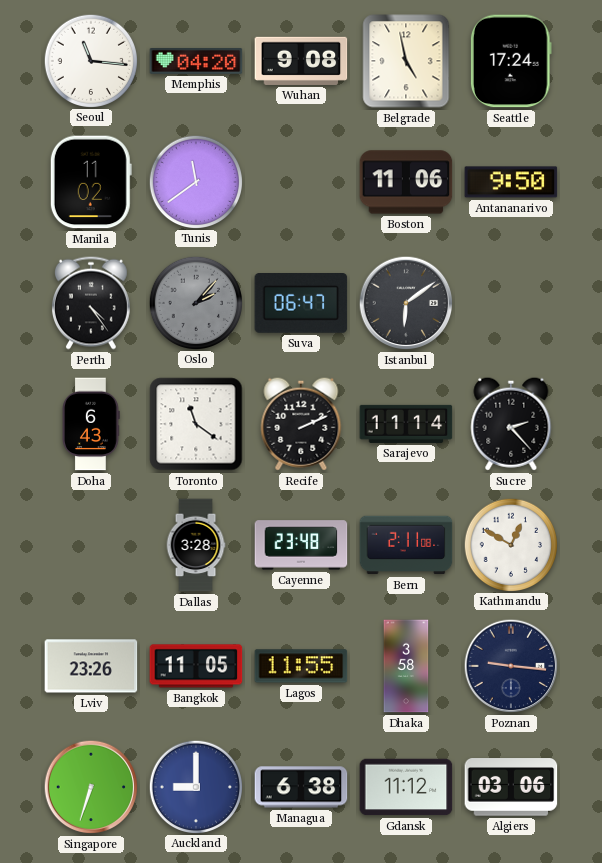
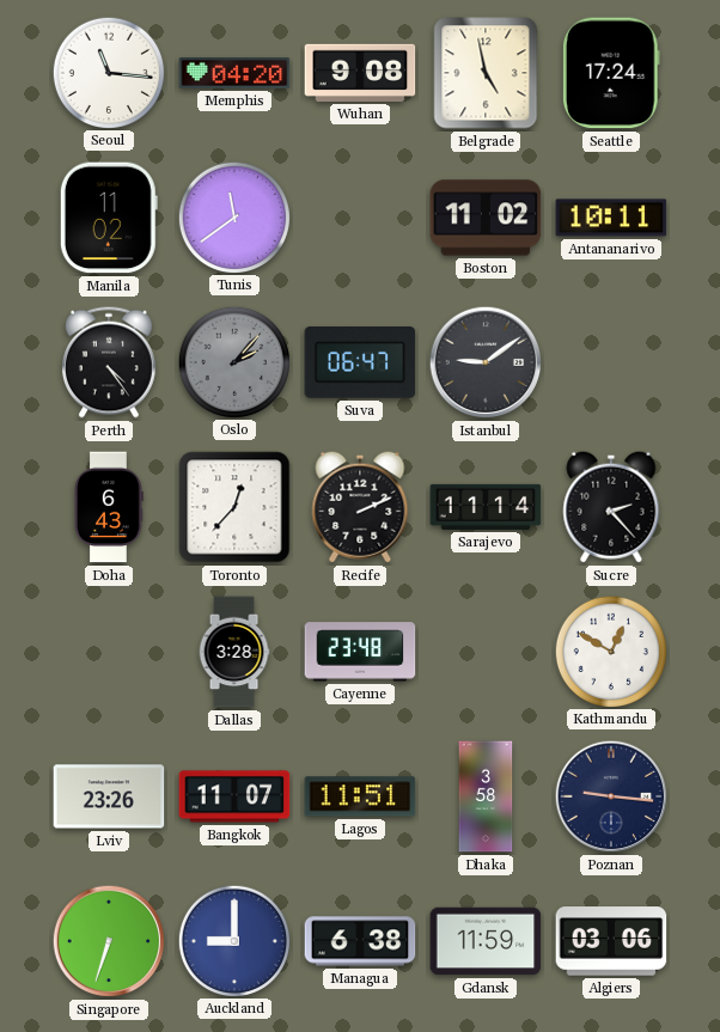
Boston: 11:06 -> 11:02
Antananarivo: 9:50 -> 10:11
Istanbul: 6:09 -> 9:09
Toronto: 11:21 -> 12:37
Bern: 2:11 -> none
Bangkok: 11:05 -> 11:07
Lagos: 11:55 -> 11:51
Gdansk: 11:12 -> 11:59
